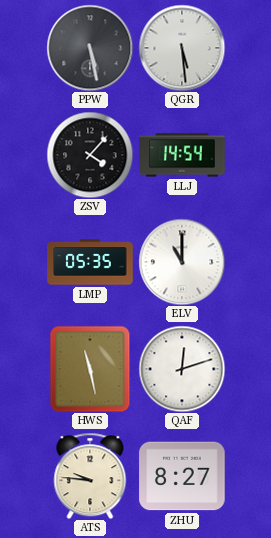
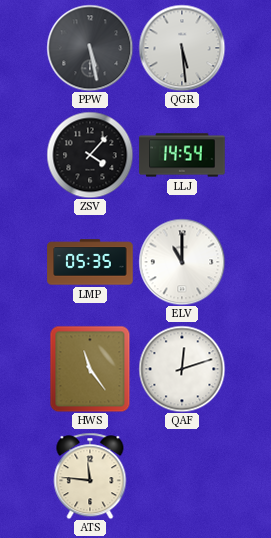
HWS: 11:28 -> 11:24
ATS: 9:46 -> 11:46
ZHU: 8:27 -> none
